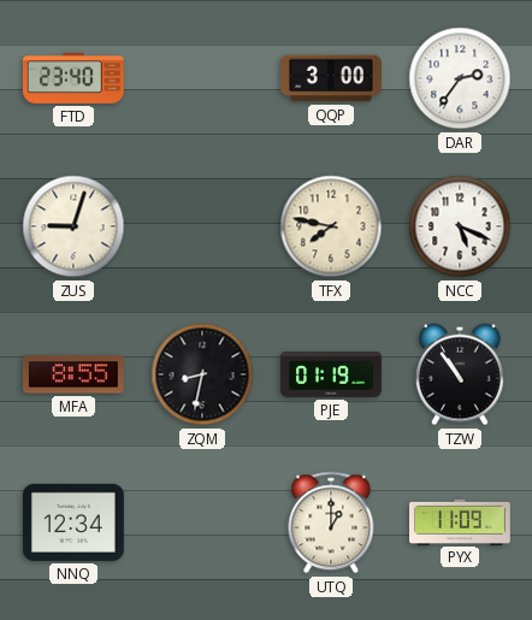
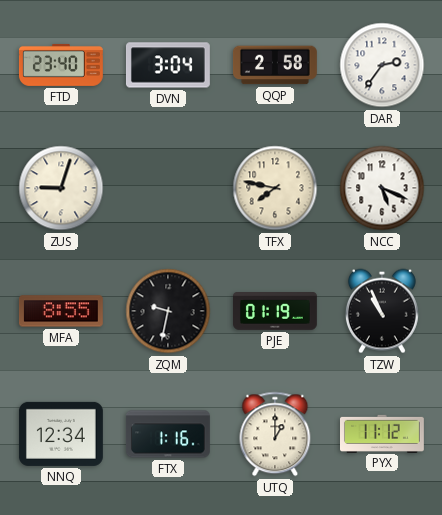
DVN: none -> 3:04
QQP: 3:00 -> 2:58
ZQM: 8:32 -> 9:32
TZW: 10:54 -> 10:56
FTX: none -> 1:16
PYX: 11:09 -> 11:12
